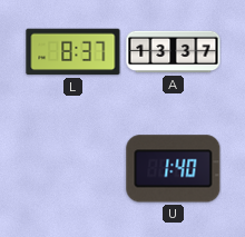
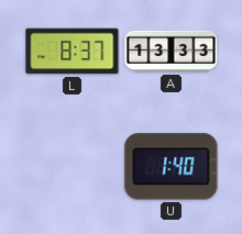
A: 13:37 -> 13:33
